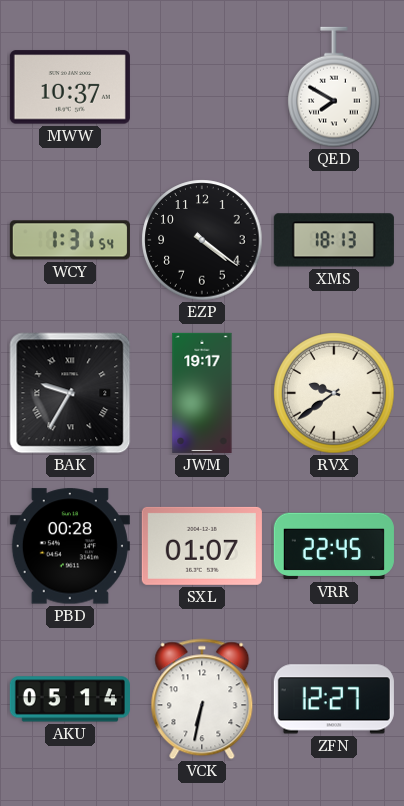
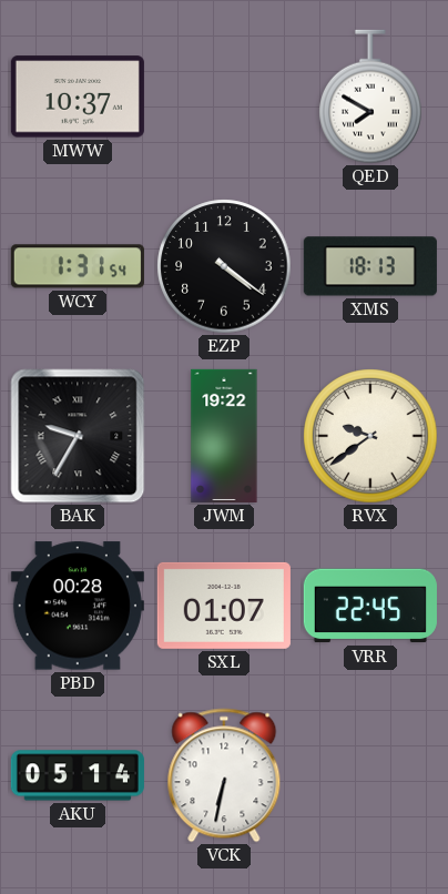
JWM: 19:17 -> 19:22
ZFN: 12:27 -> none
